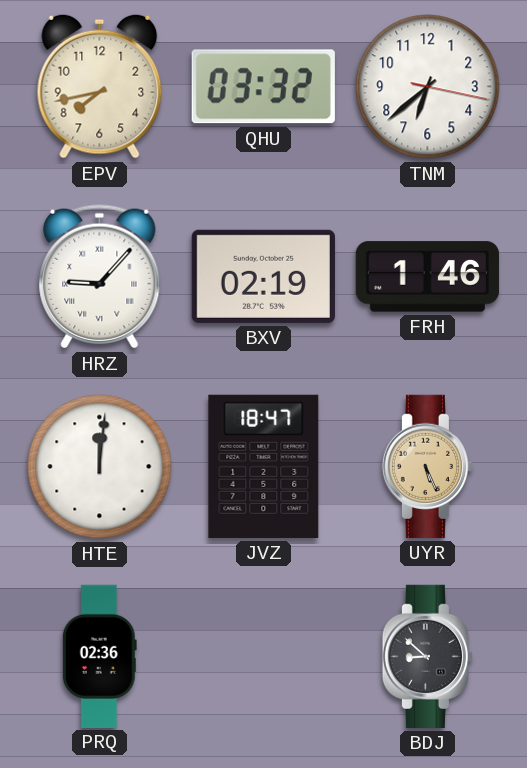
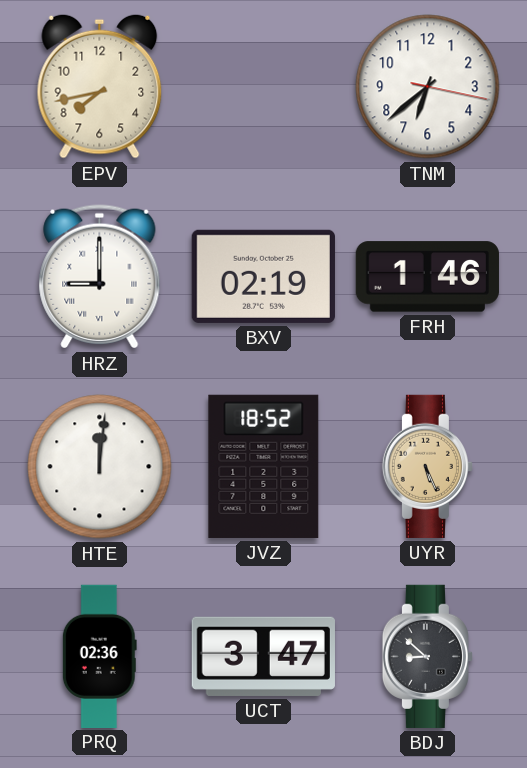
QHU: 03:32 -> none
HRZ: 9:07 -> 9:00
JVZ: 18:47 -> 18:52
UCT: none -> 3:47
